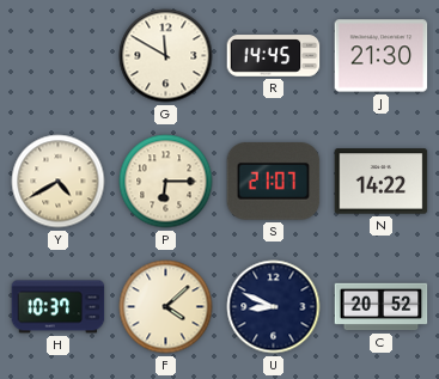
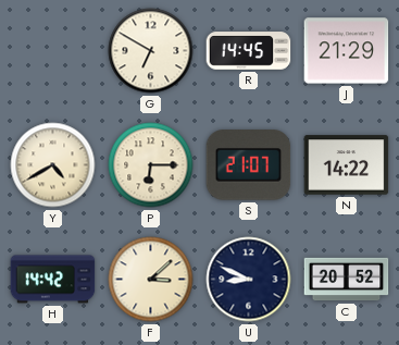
G: 11:50 -> 6:50
J: 21:30 -> 21:29
H: 10:37 -> 14:42
F: 4:08 -> 3:08
